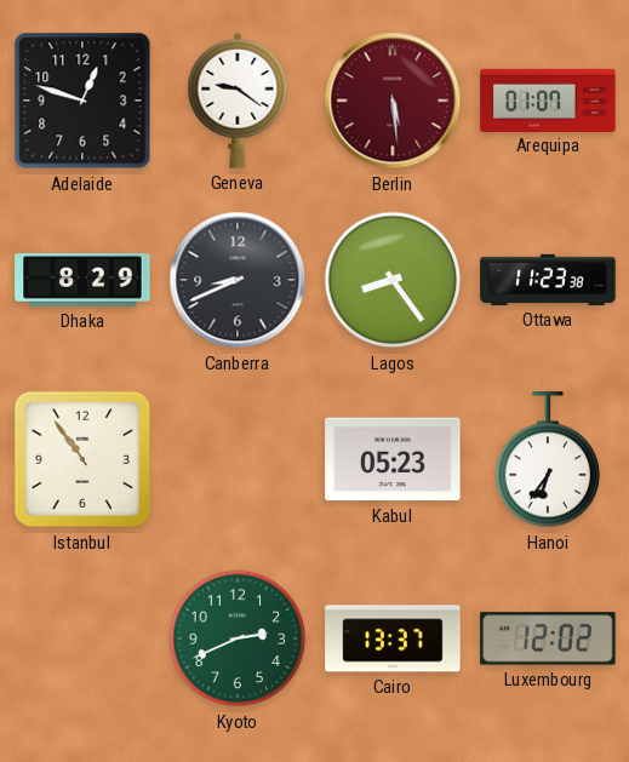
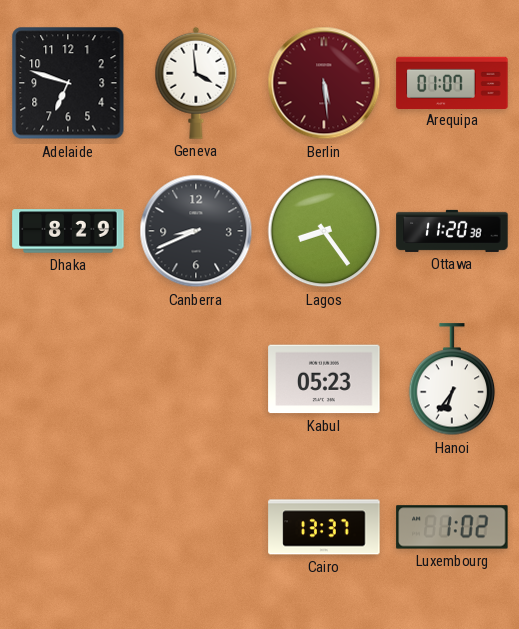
Adelaide: 12:48 -> 6:48
Geneva: 9:21 -> 3:59
Ottawa: 11:23 -> 11:20
Istanbul: 10:54 -> none
Kyoto: 2:41 -> none
Luxembourg: 12:02 -> 1:02
